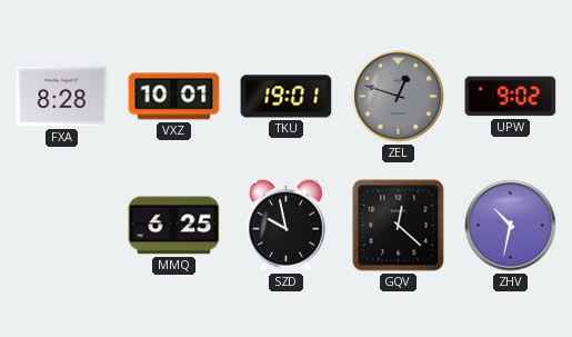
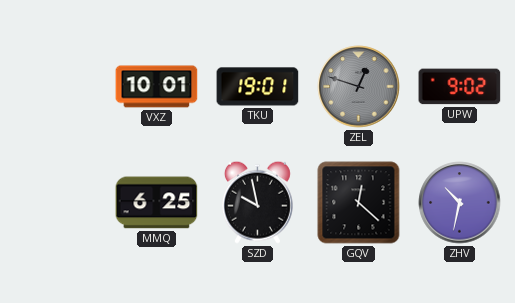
FXA: 8:28 -> none
